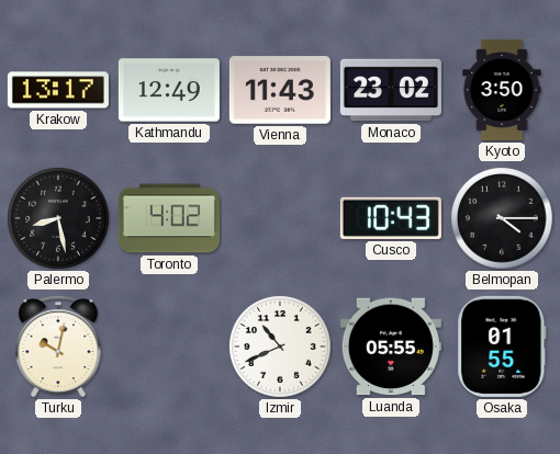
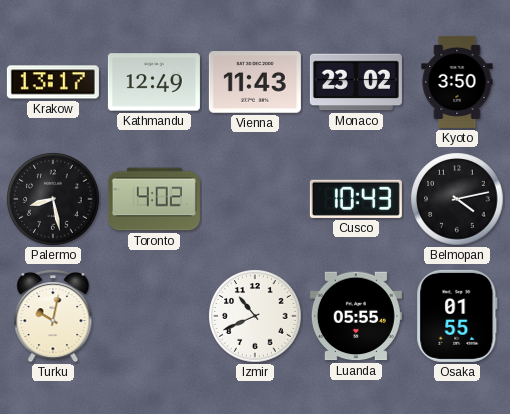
Belmopan: 4:15 -> 4:13
